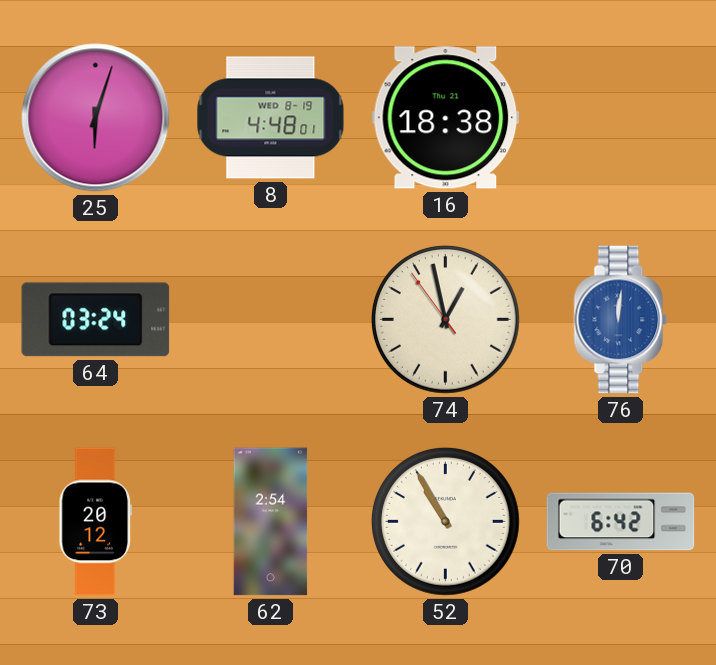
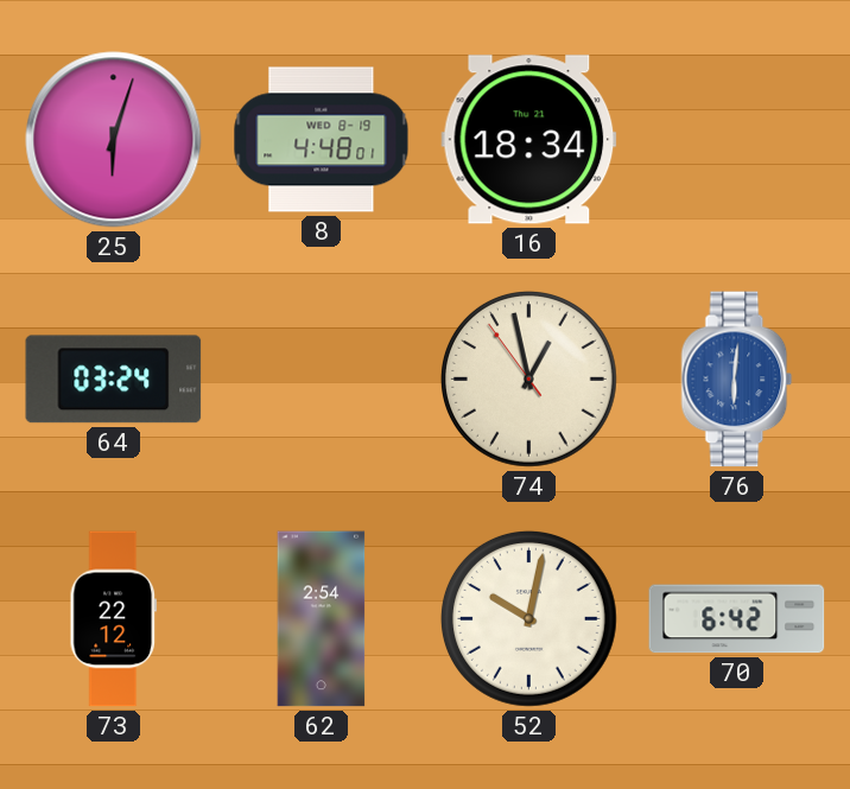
16: 18:38 -> 18:34
76: 12:01 -> 6:01
73: 20:12 -> 22:12
52: 10:55 -> 10:02
